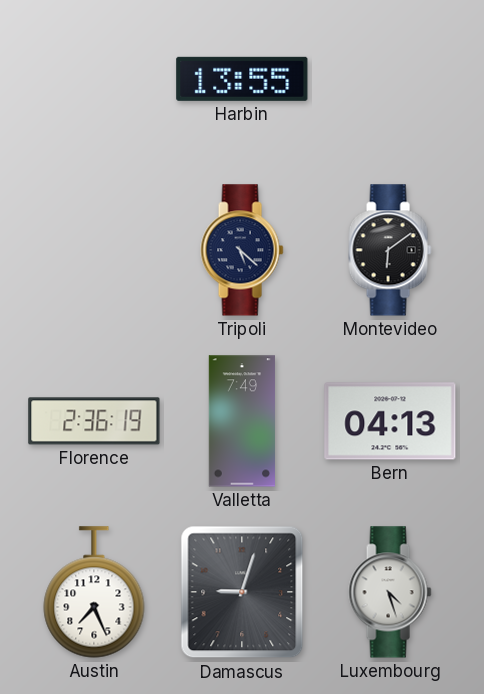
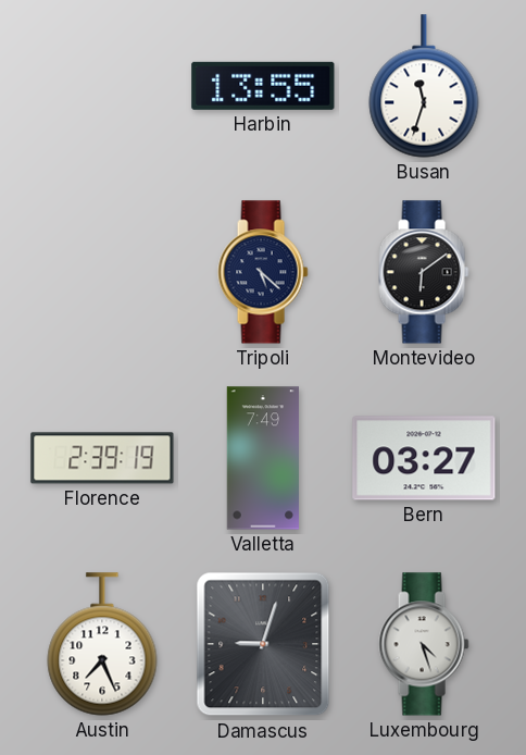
Busan: none -> 11:33
Florence: 2:36 -> 2:39
Bern: 04:13 -> 03:27
